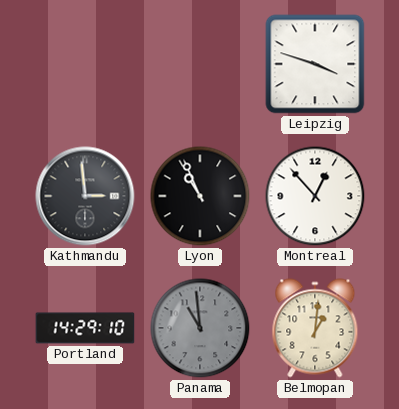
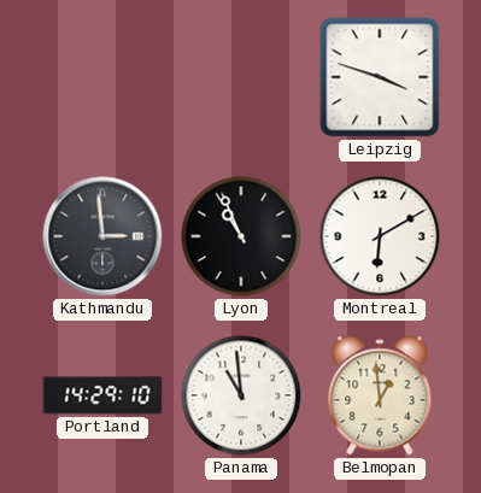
Montreal: 12:53 -> 6:10
Panama dial: grey -> white
Belmopan: 1:01 -> 12:59
